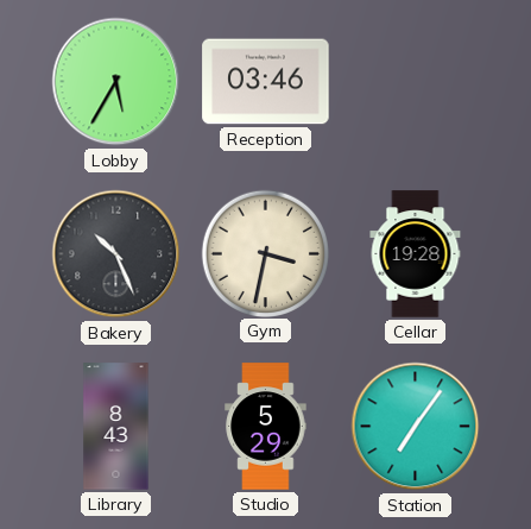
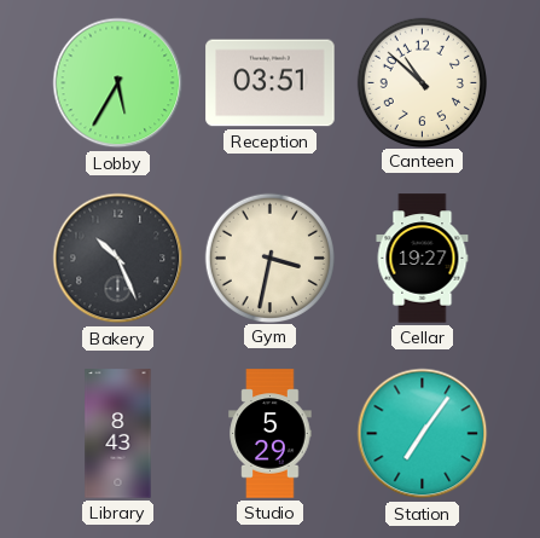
Reception: 03:46 -> 03:51
Canteen: none -> 10:52
Cellar: 19:28 -> 19:27
